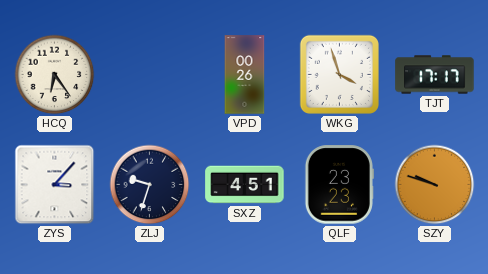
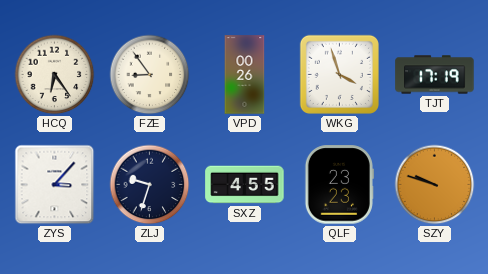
FZE: none -> 8:54
TJT: 17:17 -> 17:19
SXZ: 4:51 -> 4:55
